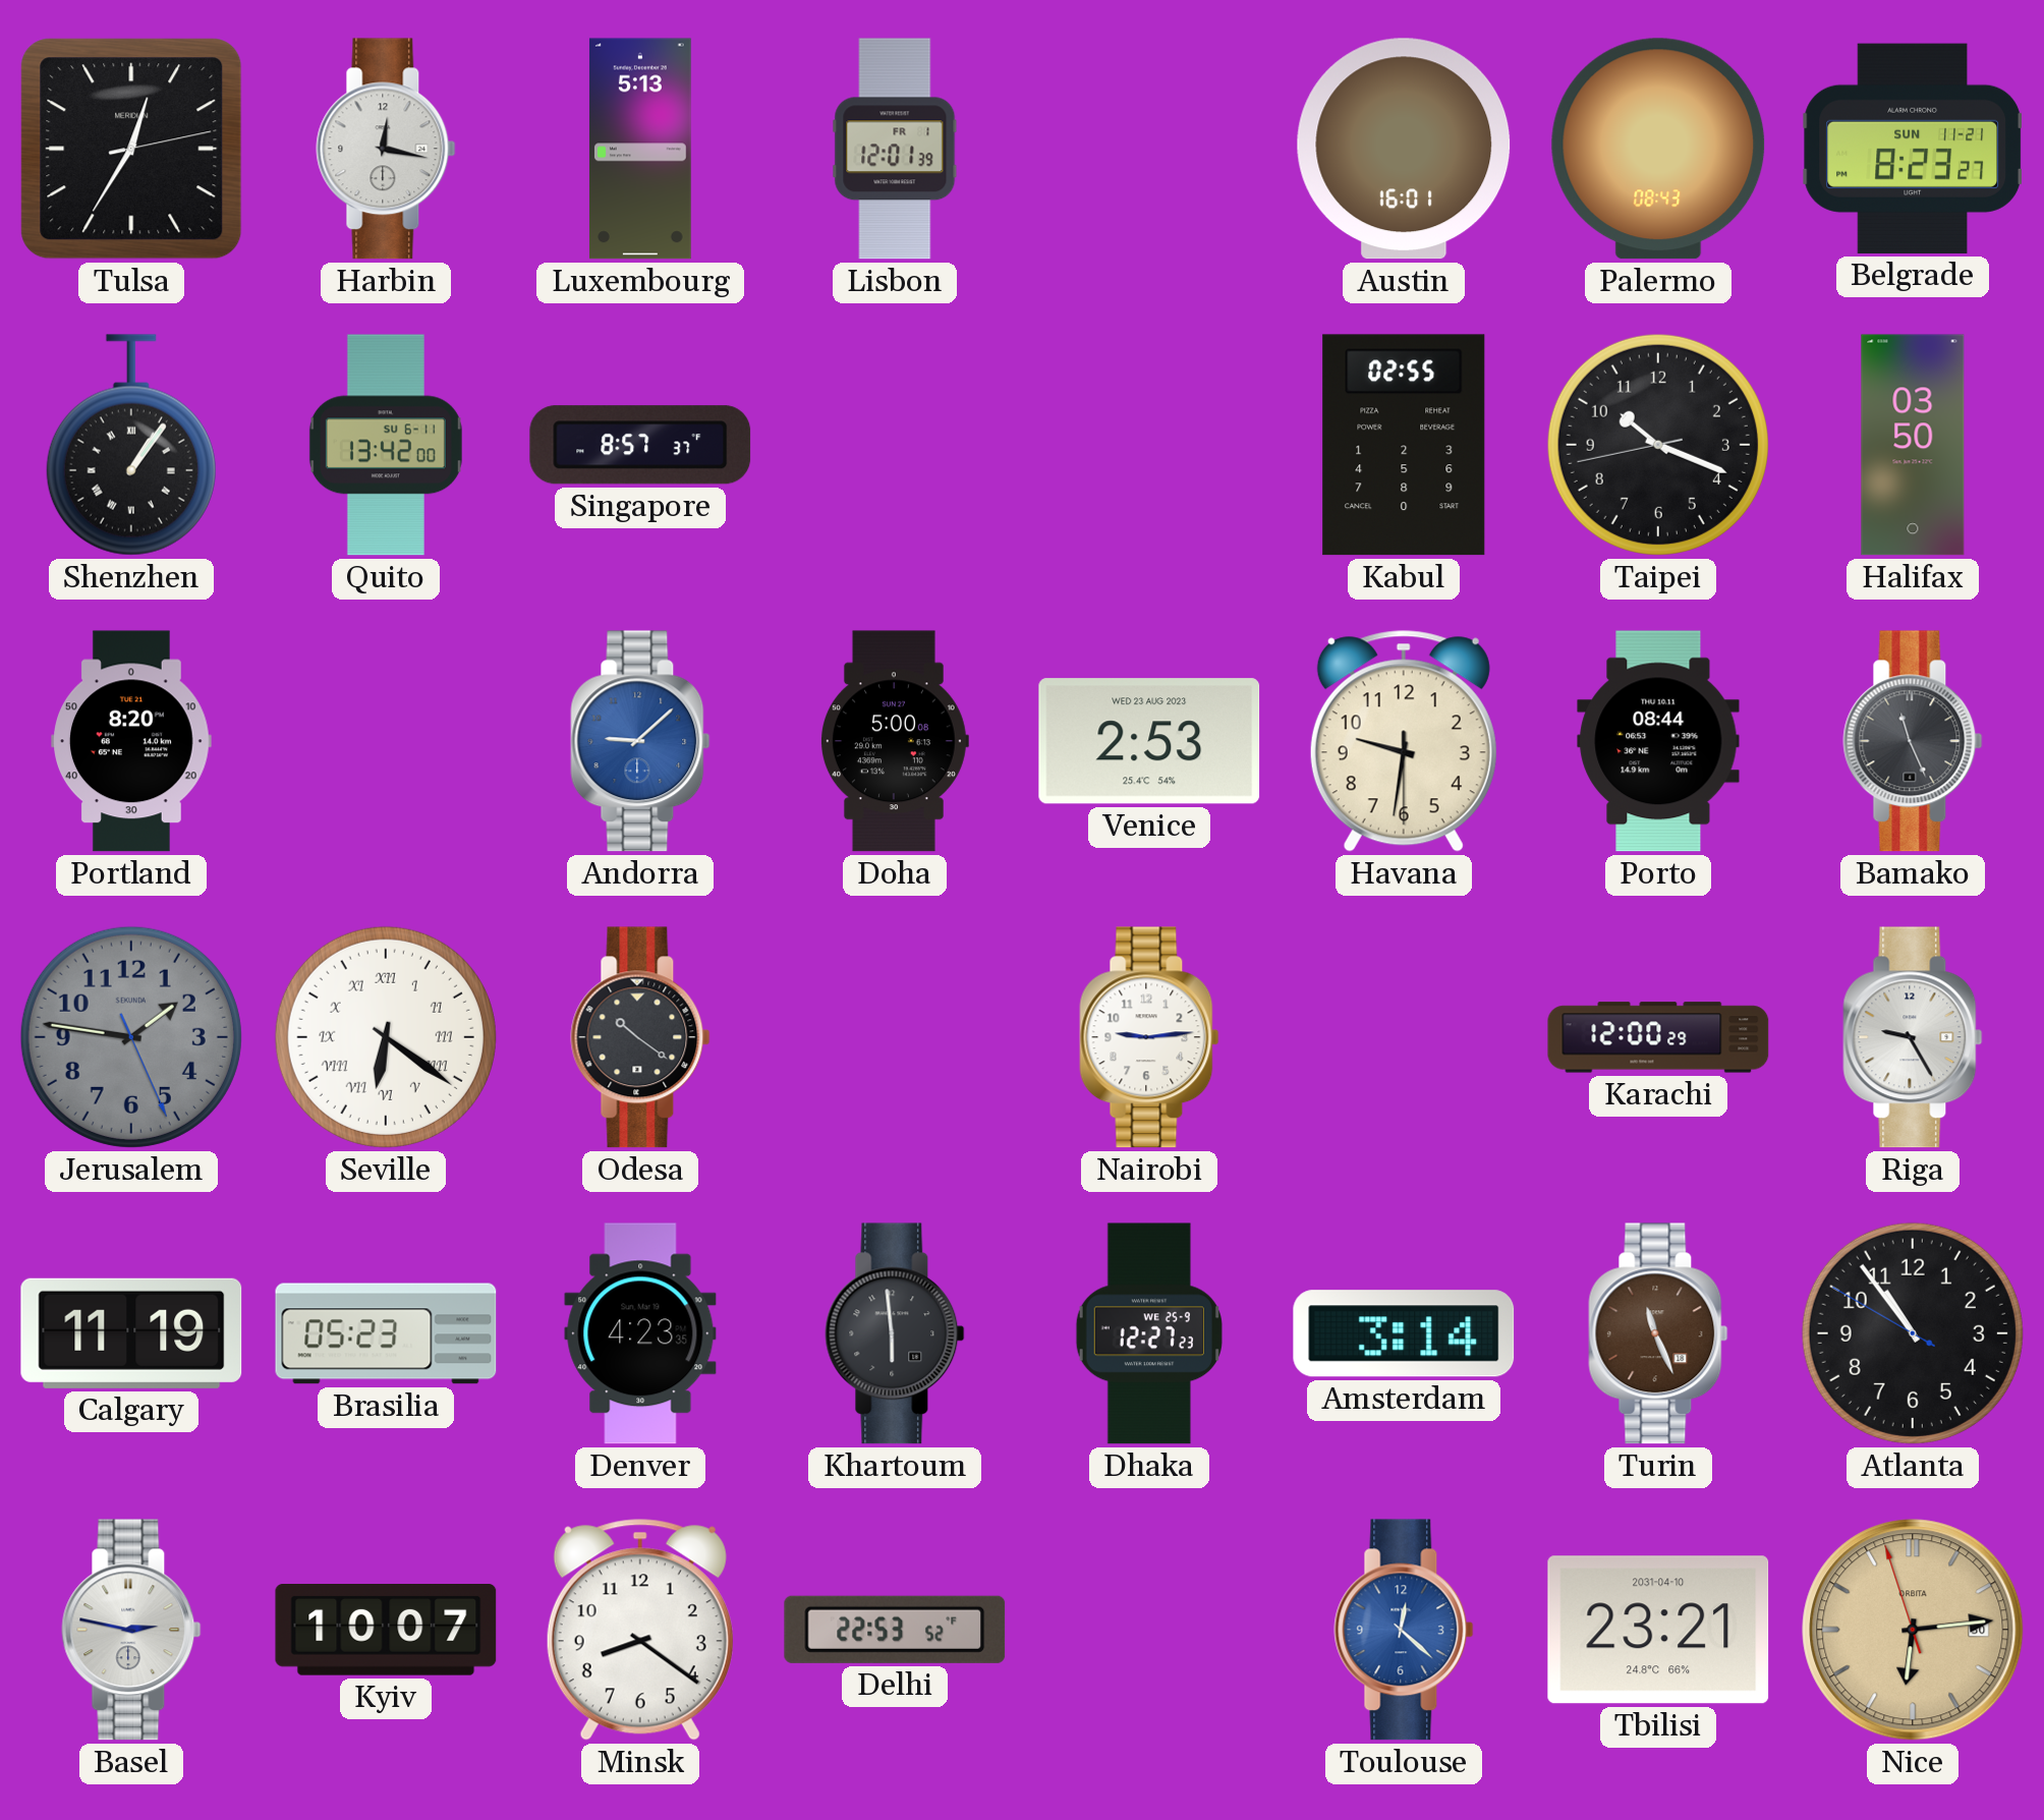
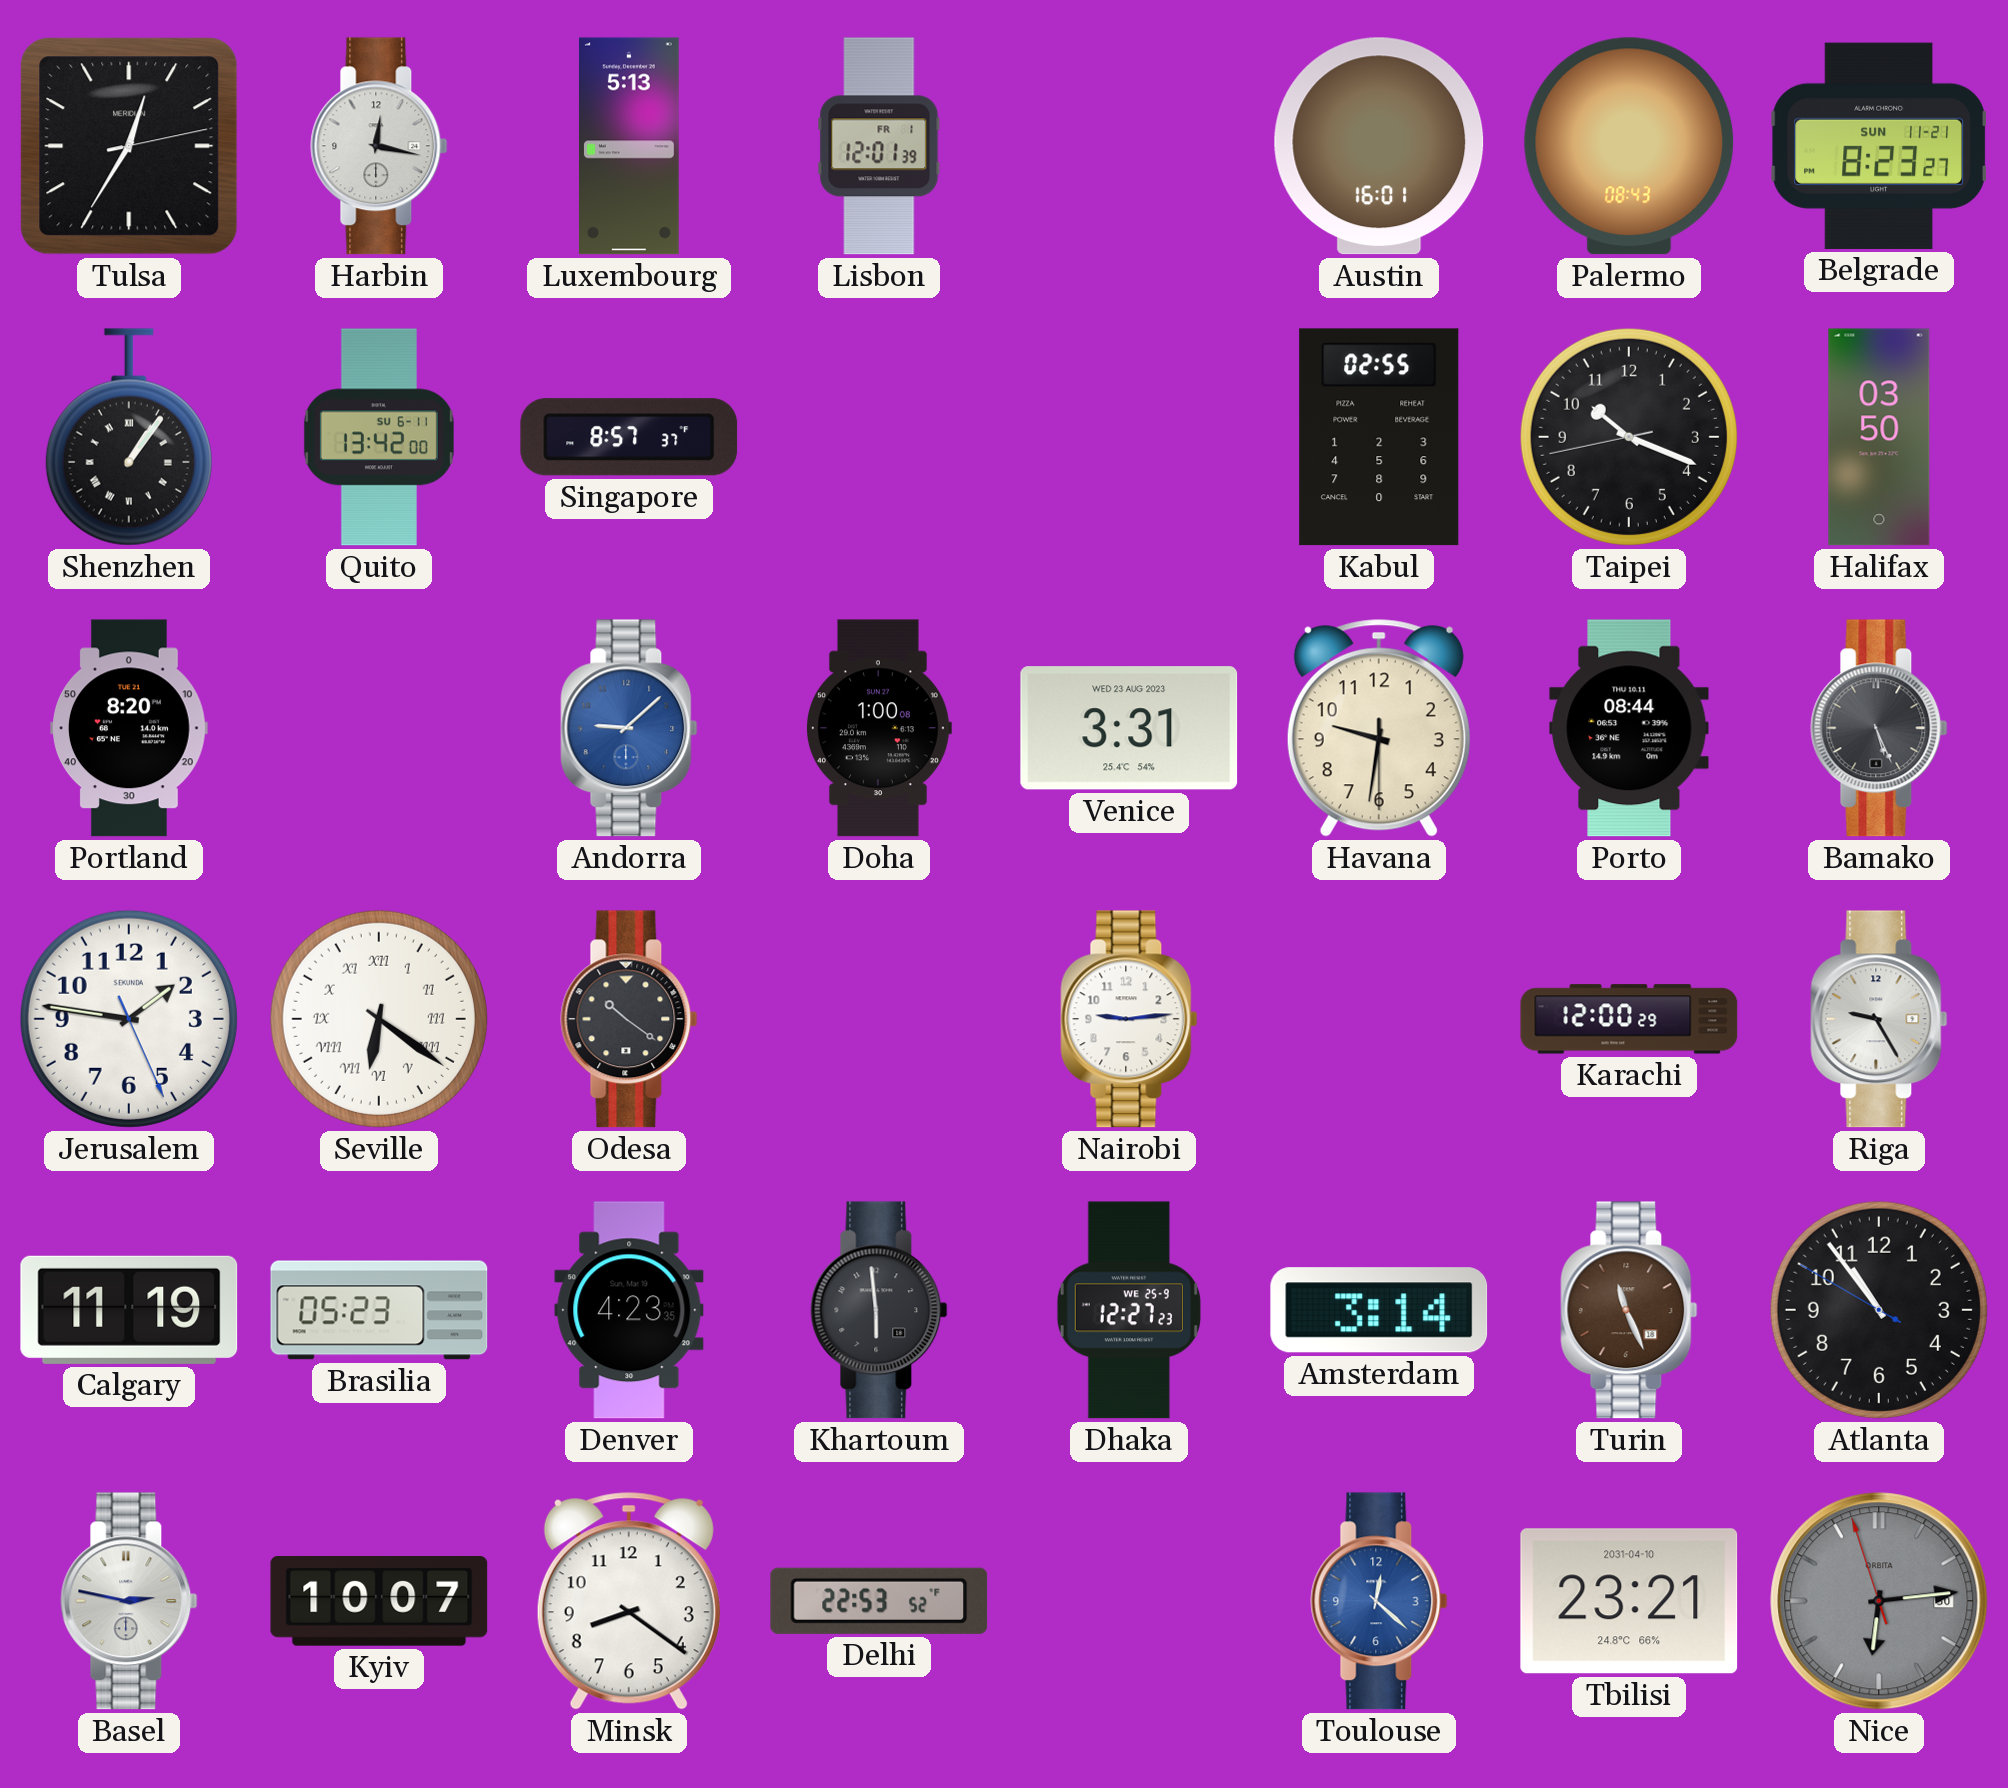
Doha: 5:00 -> 1:00
Venice: 2:53 -> 3:31
Bamako: 11:26 -> 5:26
Jerusalem dial: grey -> white
Nice dial: champagne -> grey
